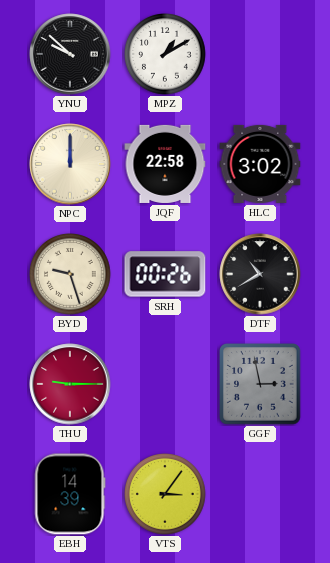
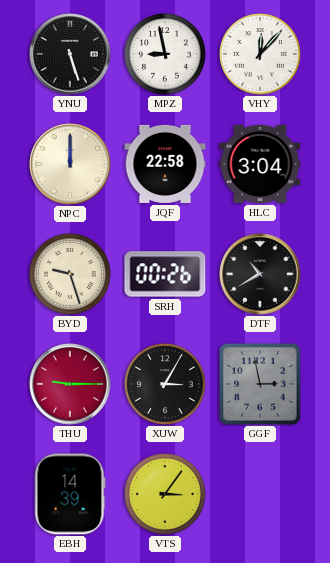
YNU: 9:52 -> 5:27
MPZ: 1:10 -> 8:58
VHY: none -> 12:07
HLC: 3:02 -> 3:04
XUW: none -> 3:05
